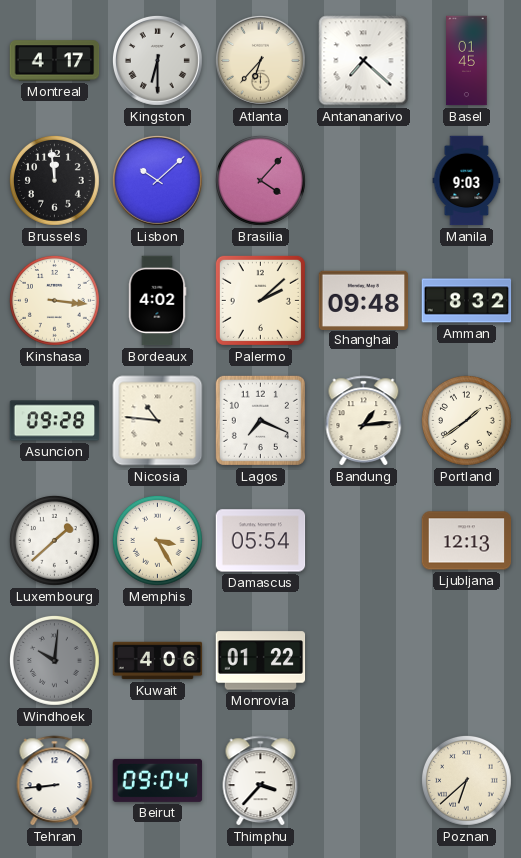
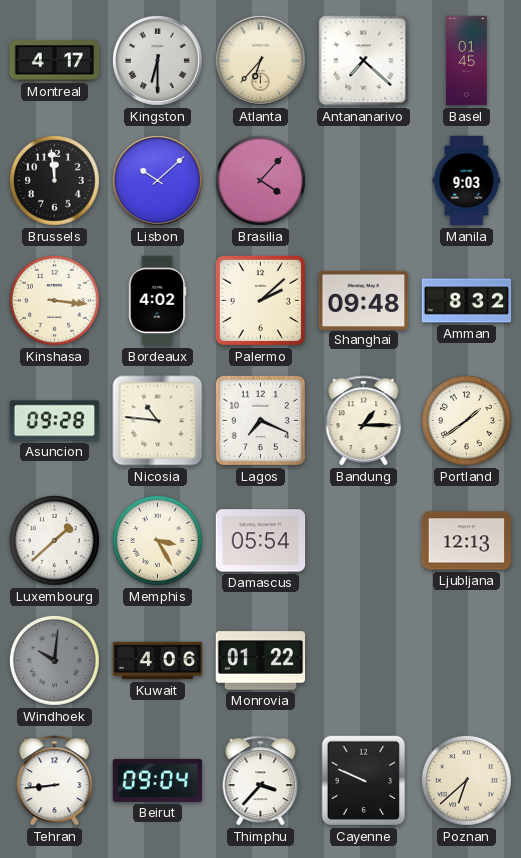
Bandung: 1:14 -> 1:15
Cayenne: none -> 9:49
